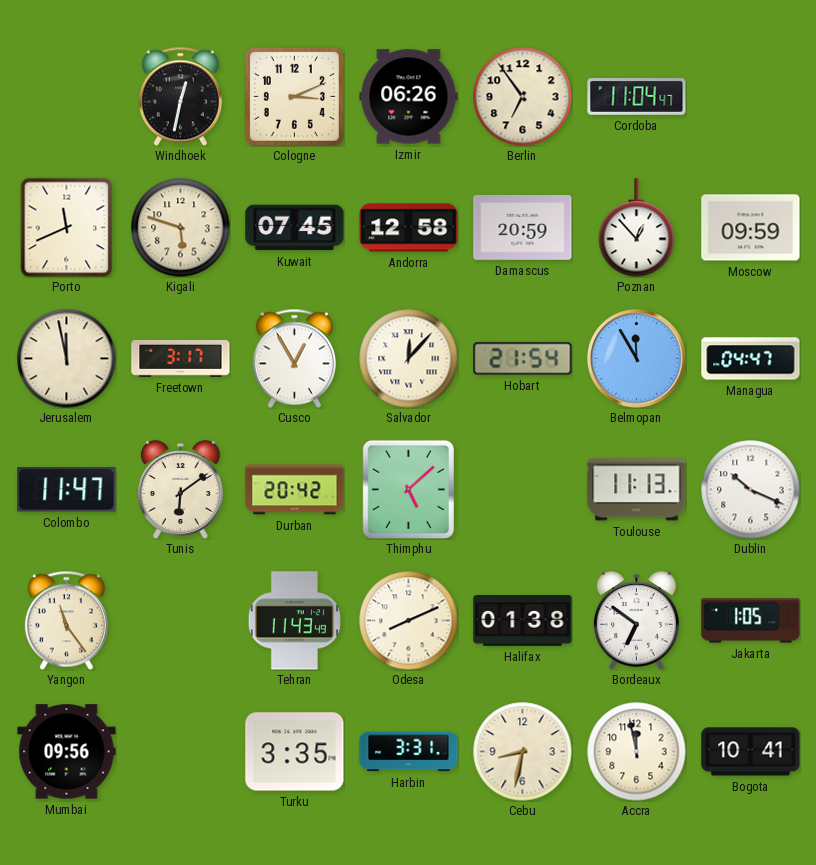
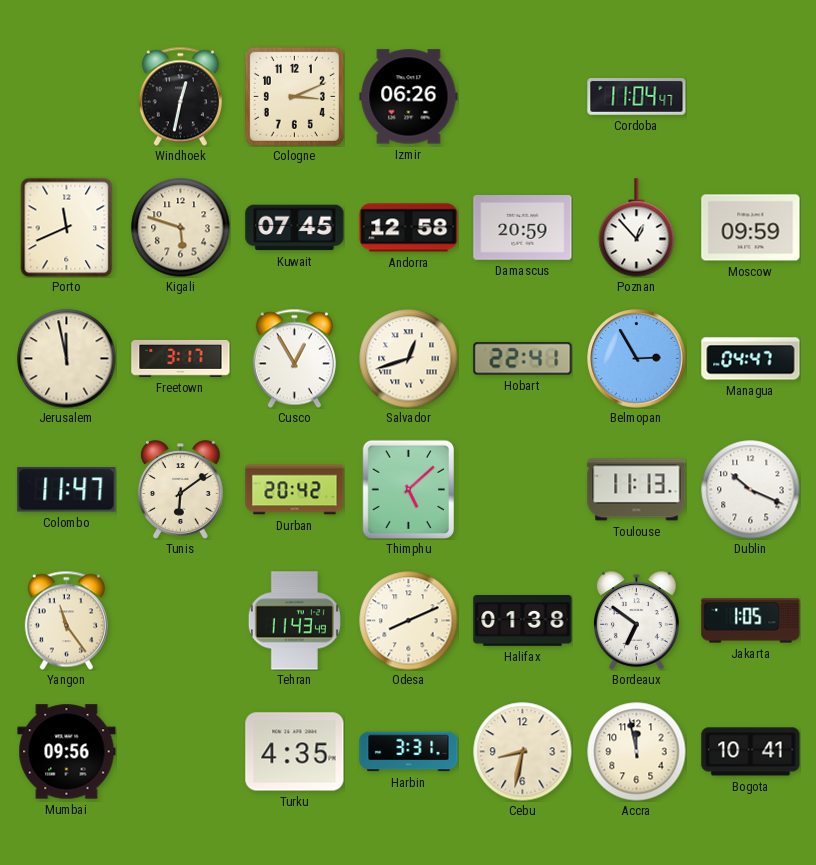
Berlin: 6:54 -> none
Salvador: 12:07 -> 12:42
Hobart: 21:54 -> 22:41
Belmopan: 11:55 -> 2:55
Turku: 3:35 -> 4:35
